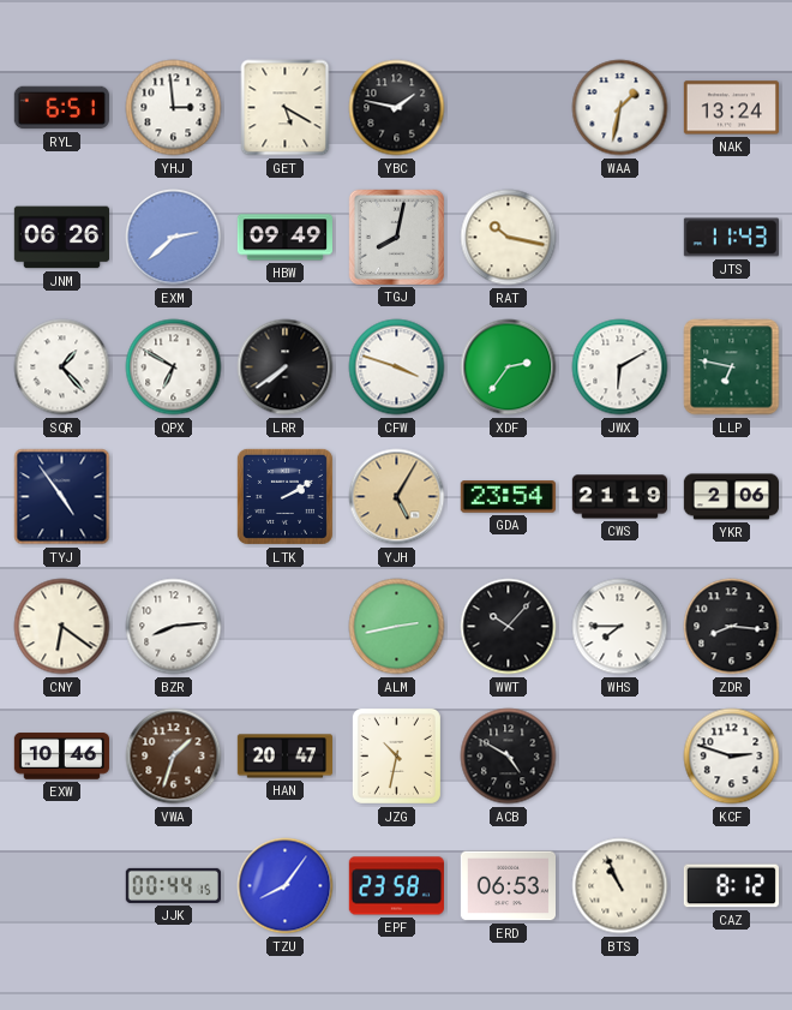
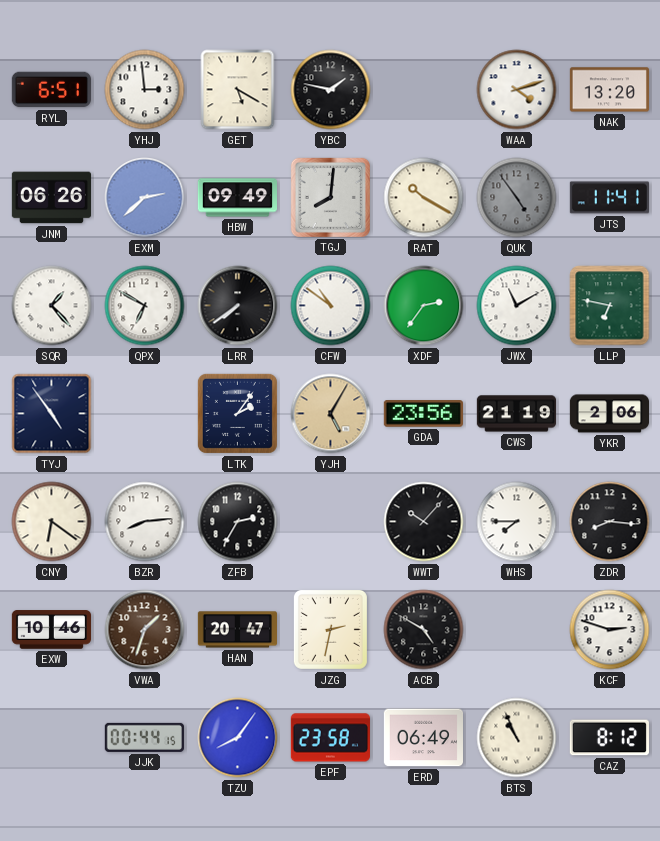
WAA: 1:32 -> 4:12
NAK: 13:24 -> 13:20
TGJ: 8:02 -> 8:01
RAT: 10:17 -> 10:20
QUK: none -> 4:54
JTS: 11:43 -> 11:41
CFW: 3:48 -> 10:51
JWX: 6:10 -> 11:10
LTK: 2:10 -> 2:06
GDA: 23:54 -> 23:56
ZFB: none -> 2:35
ALM: 2:43 -> none
JZG: 10:32 -> 2:32
ERD: 06:53 -> 06:49
